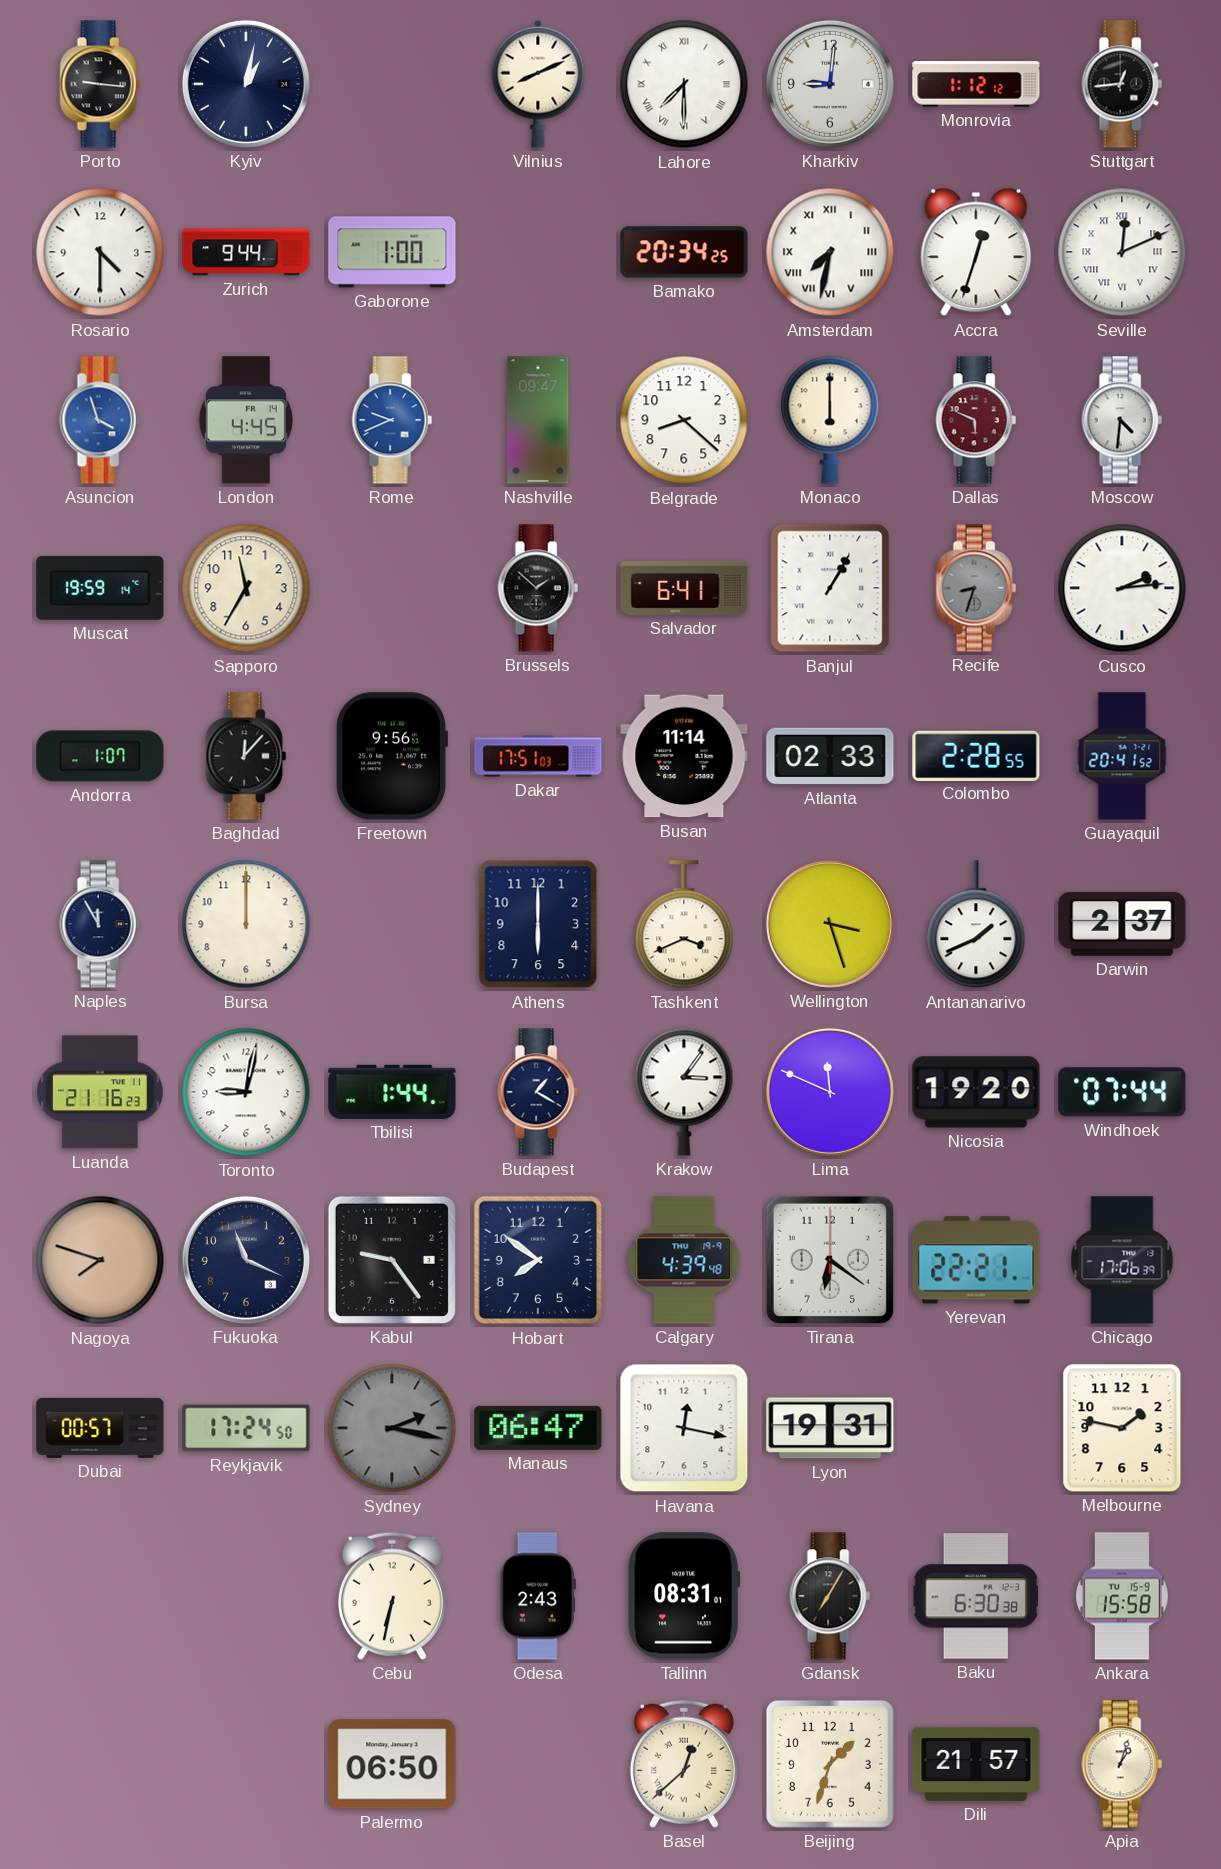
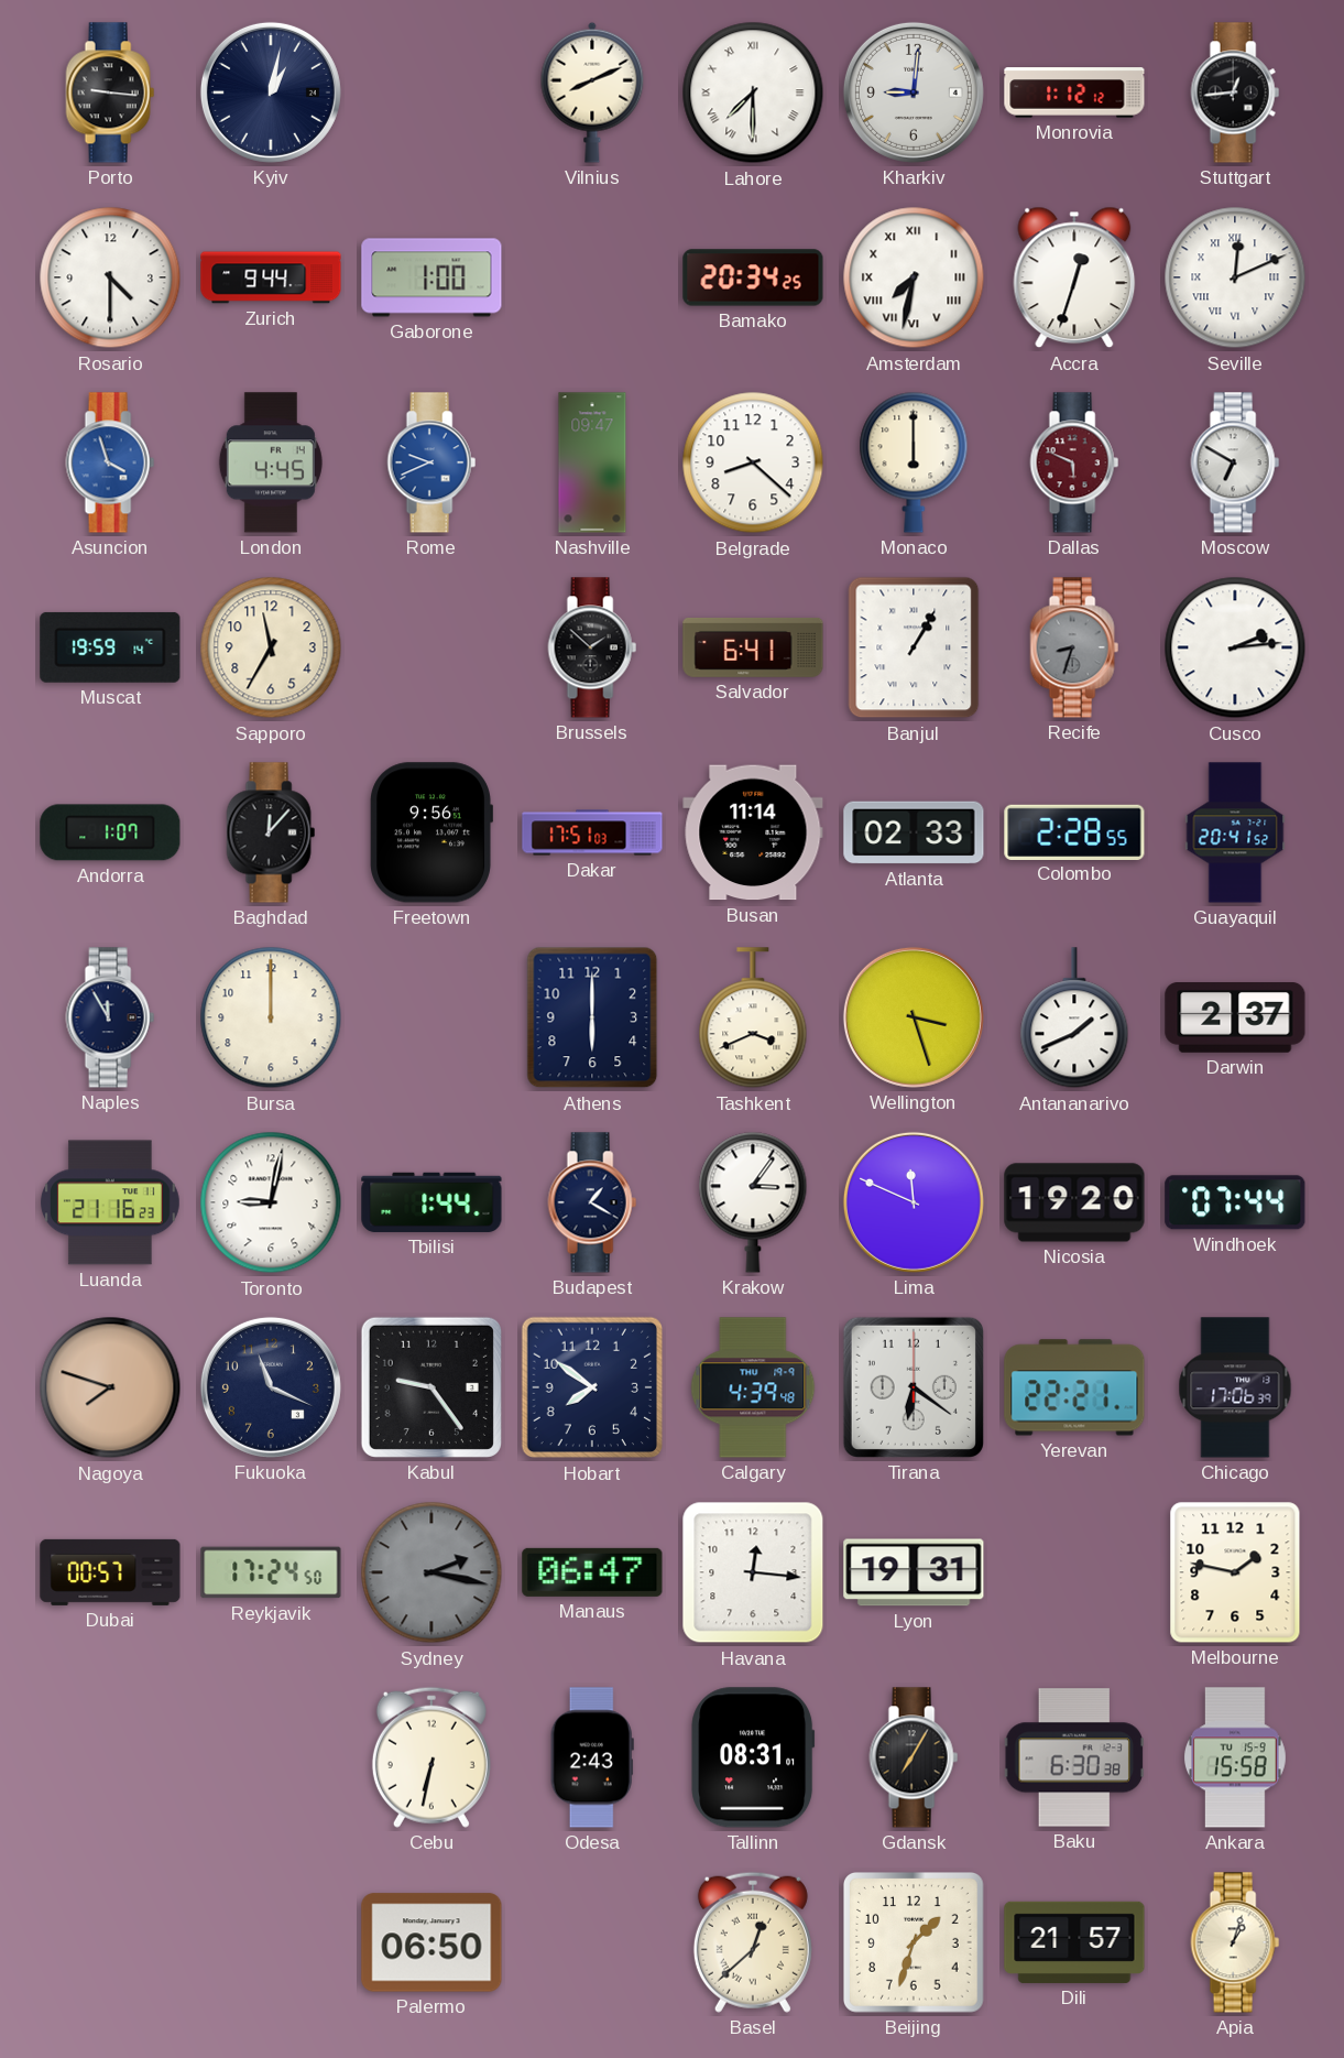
Moscow: 4:31 -> 6:50
Havana: 12:17 -> 12:16
